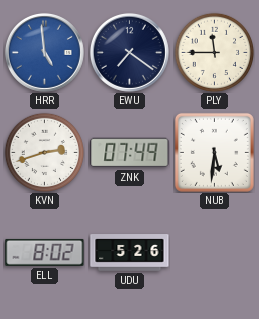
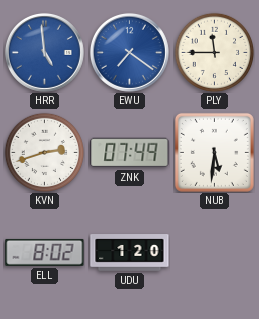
EWU dial: navy -> blue
UDU: 5:26 -> 1:20
